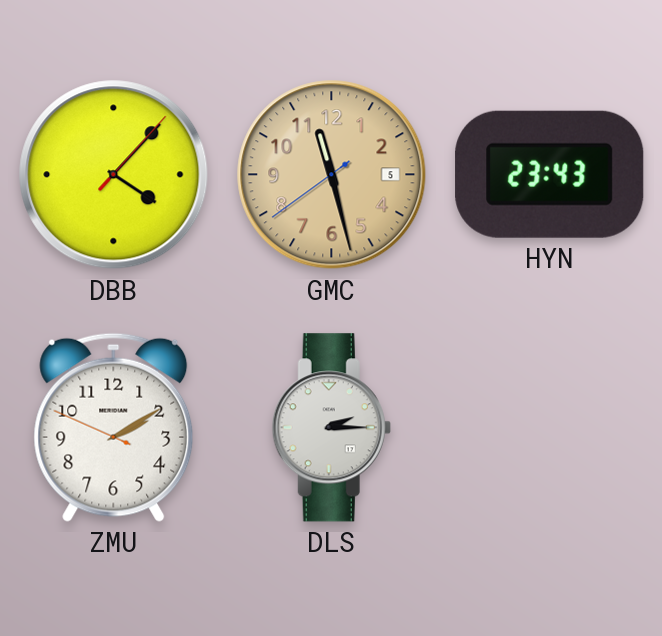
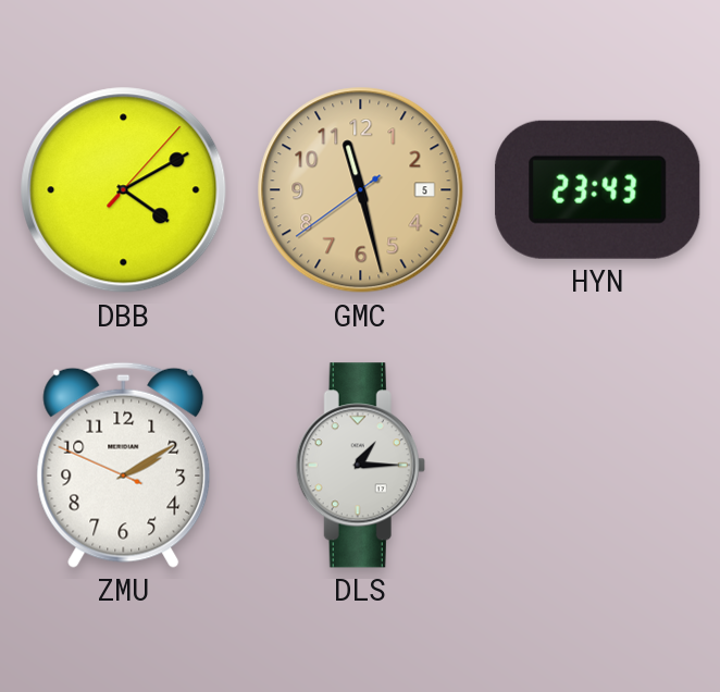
DBB: 4:07 -> 4:10
DLS: 2:15 -> 1:15
